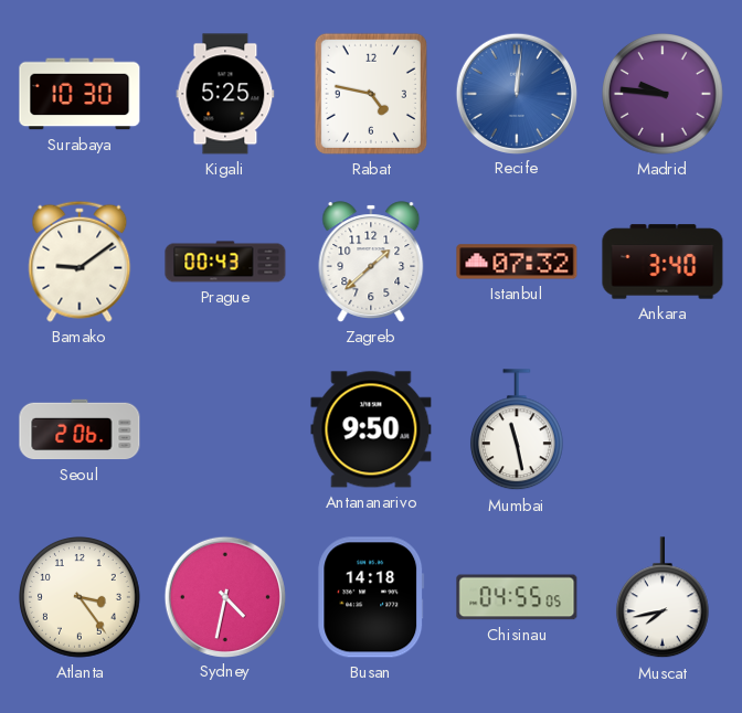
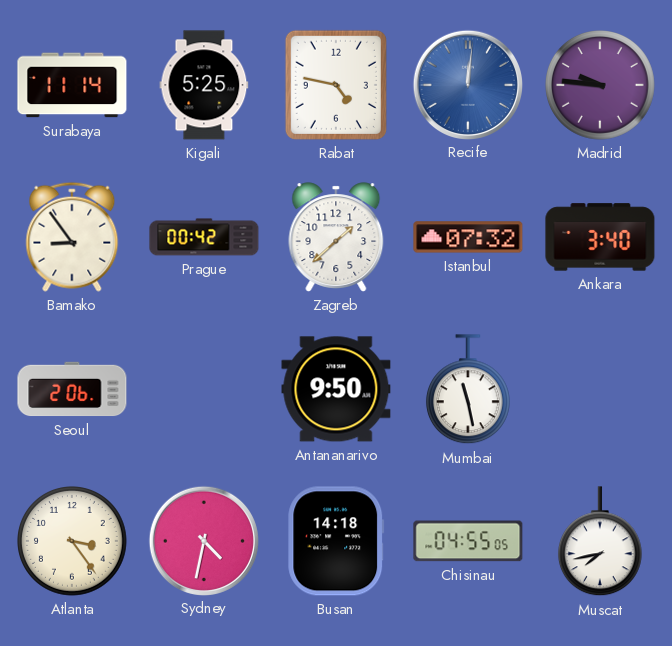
Surabaya: 10:30 -> 11:14
Bamako: 9:09 -> 8:54
Prague: 00:43 -> 00:42
